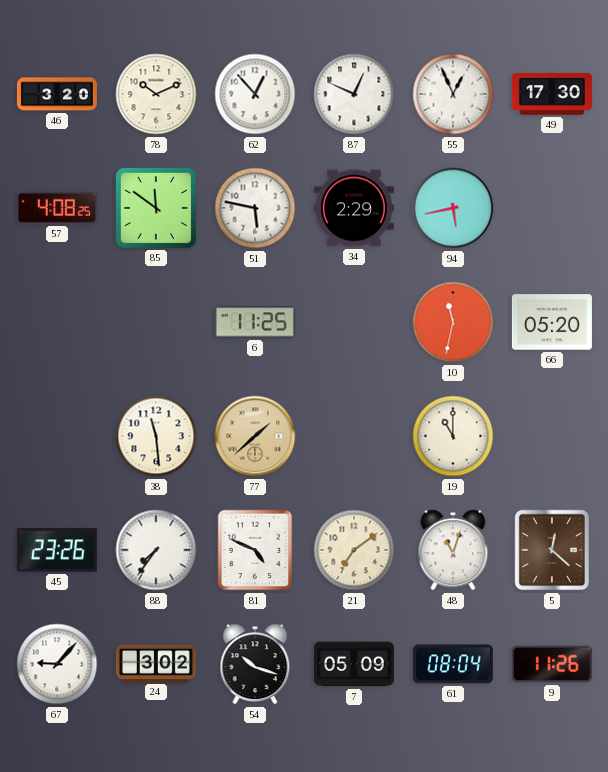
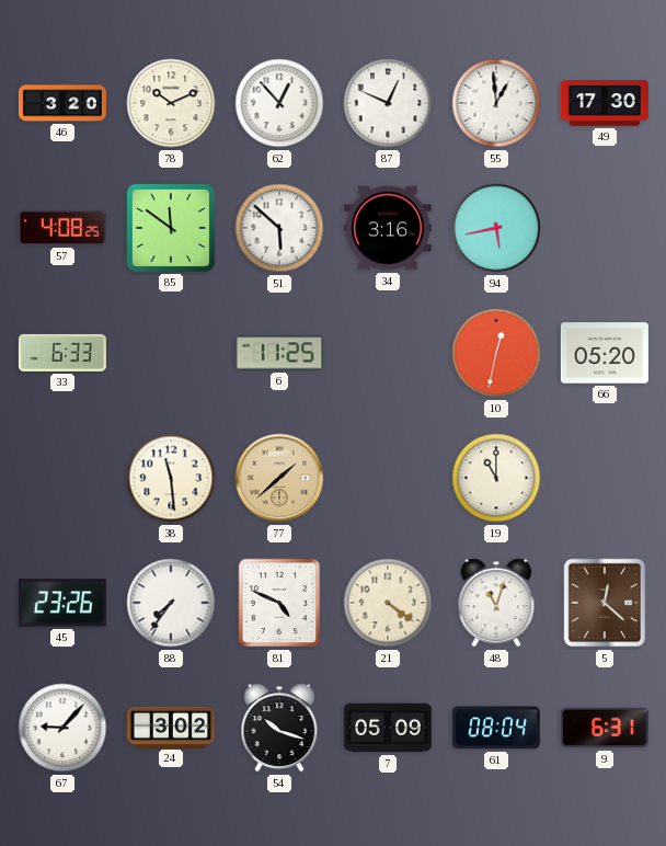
55: 12:56 -> 12:59
51: 5:47 -> 5:52
34: 2:29 -> 3:16
33: none -> 6:33
10: 11:32 -> 12:32
21: 7:09 -> 4:21
9: 11:26 -> 6:31
